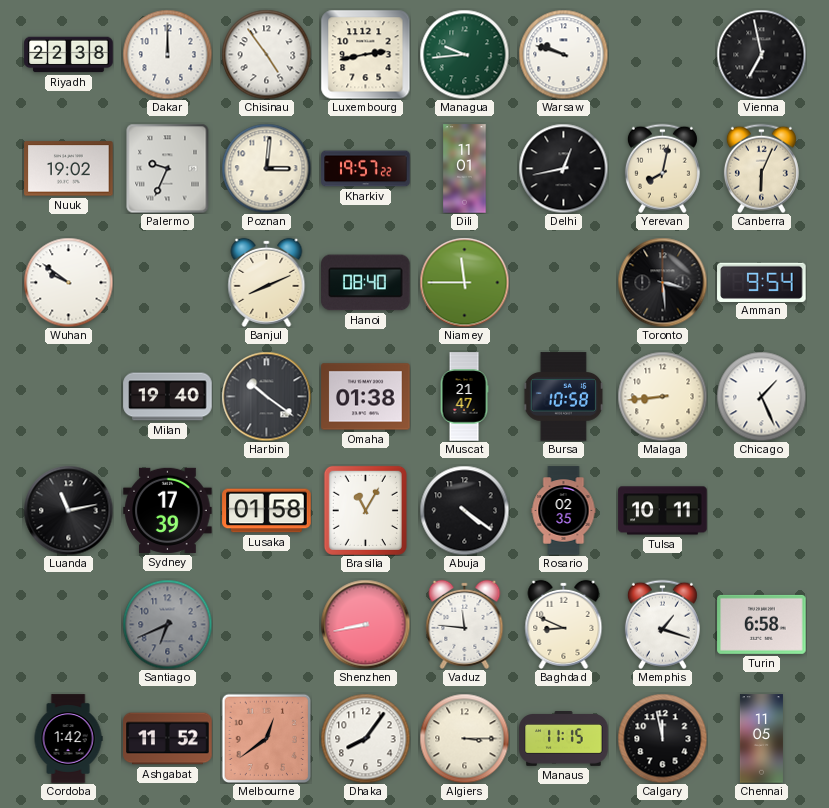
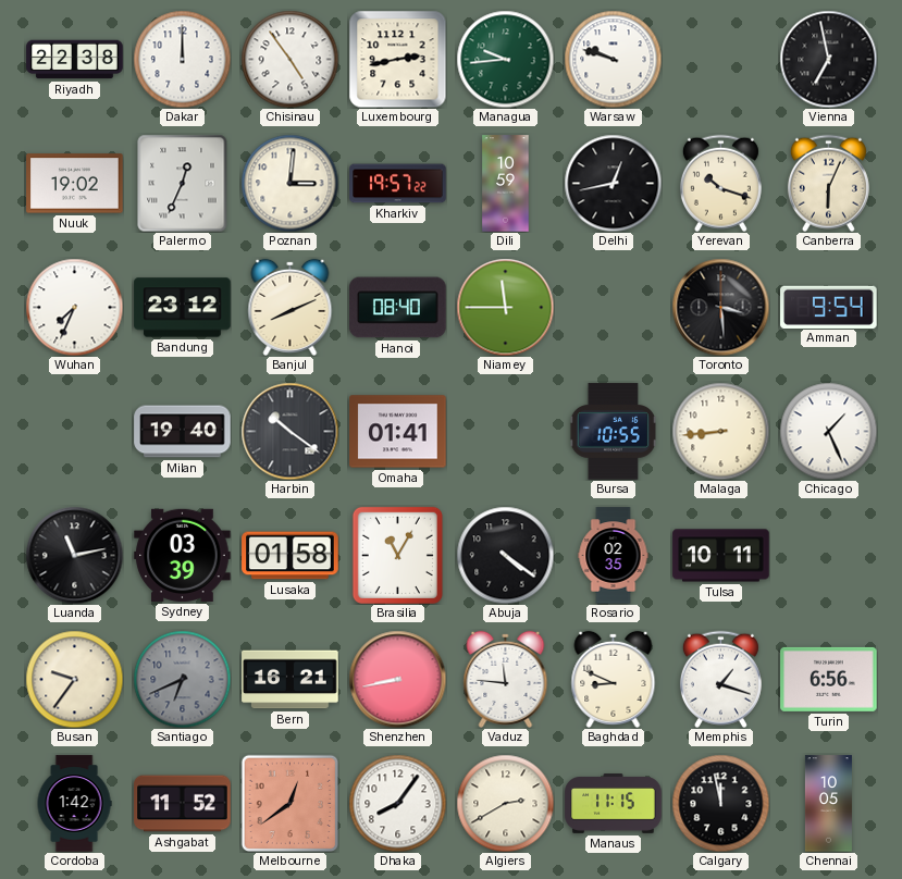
Palermo: 9:34 -> 12:34
Dili: 11:01 -> 10:59
Yerevan: 8:02 -> 10:18
Wuhan: 9:51 -> 7:34
Bandung: none -> 23:12
Omaha: 01:38 -> 01:41
Muscat: 21:47 -> none
Bursa: 10:58 -> 10:55
Sydney: 17:39 -> 03:39
Busan: none -> 9:36
Bern: none -> 16:21
Turin: 6:58 -> 6:56
Algiers: 3:15 -> 2:40
Chennai: 11:05 -> 10:05
